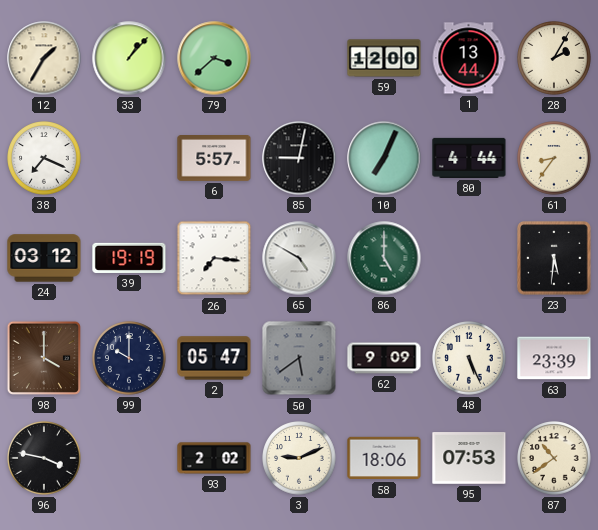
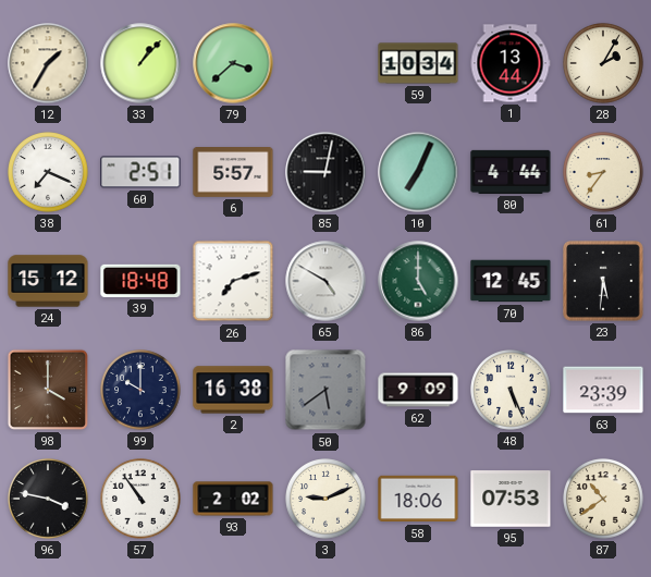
59: 12:00 -> 10:34
60: none -> 2:51
24: 03:12 -> 15:12
39: 19:19 -> 18:48
26: 7:16 -> 7:12
70: none -> 12:45
2: 05:47 -> 16:38
57: none -> 10:54
